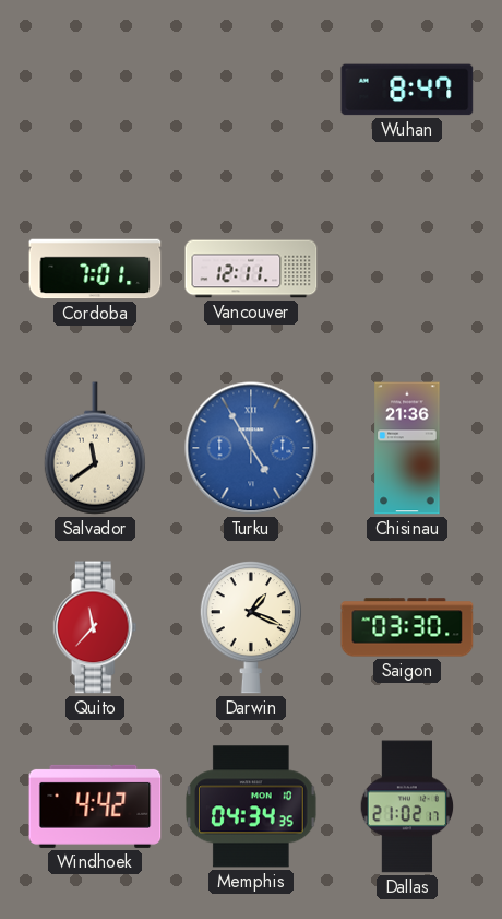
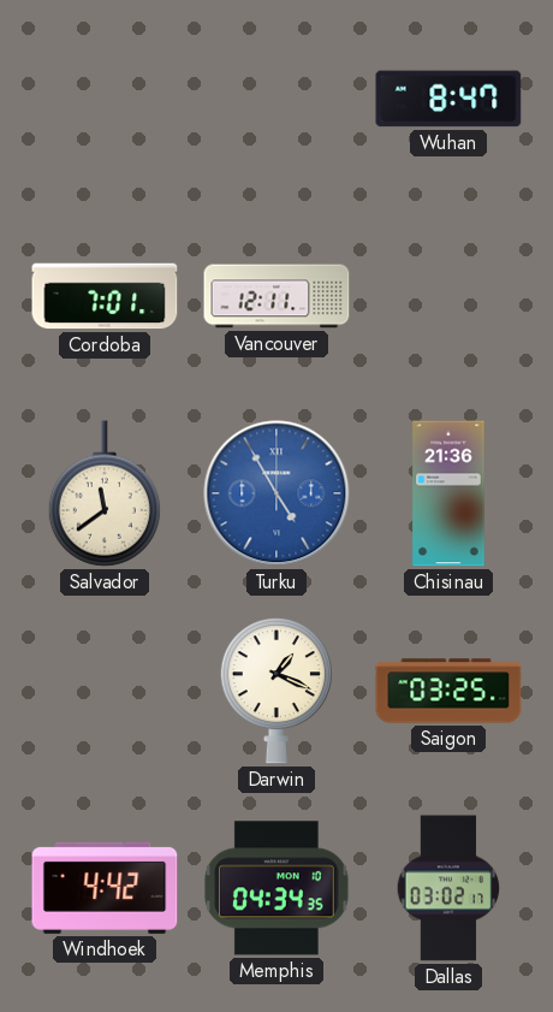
Quito: 11:37 -> none
Saigon: 03:30 -> 03:25
Dallas: 21:02 -> 03:02
